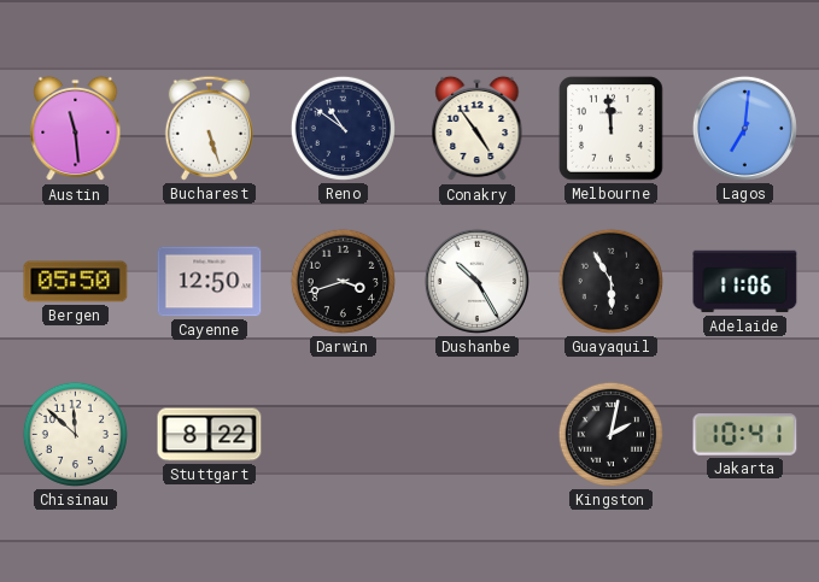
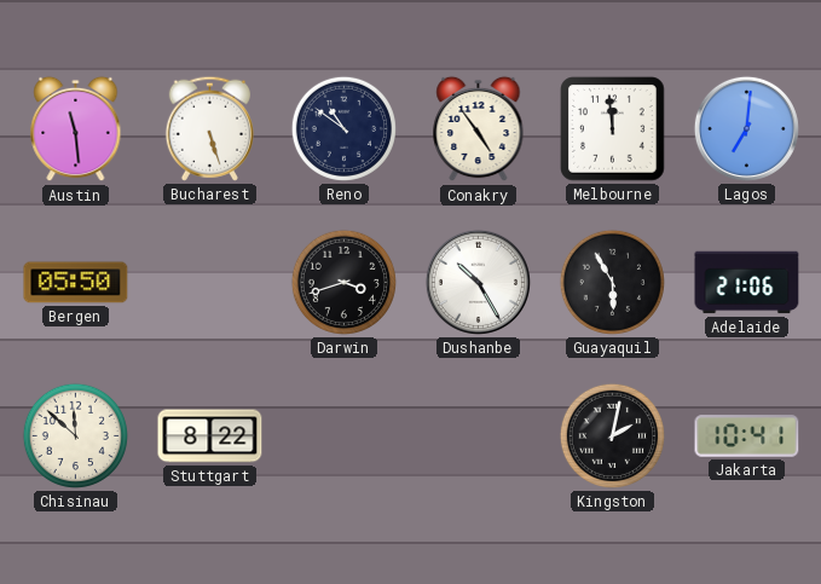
Cayenne: 12:50 -> none
Adelaide: 11:06 -> 21:06
